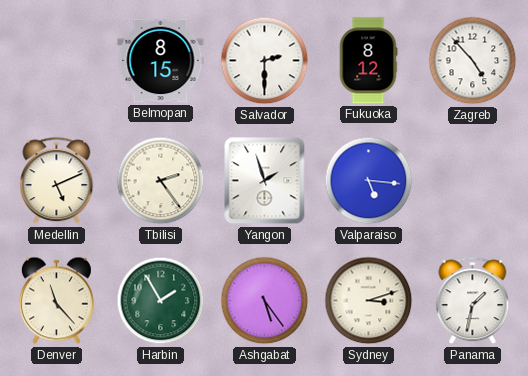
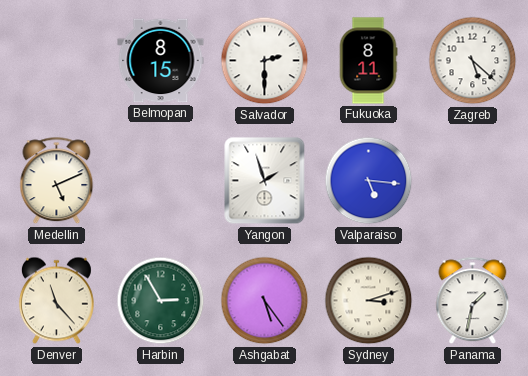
Fukuoka: 8:12 -> 8:11
Zagreb: 4:53 -> 5:22
Tbilisi: 2:24 -> none
Harbin: 1:55 -> 2:55
